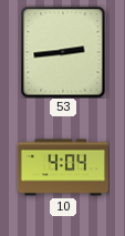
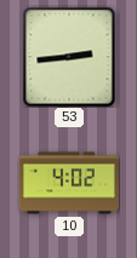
10: 4:04 -> 4:02
